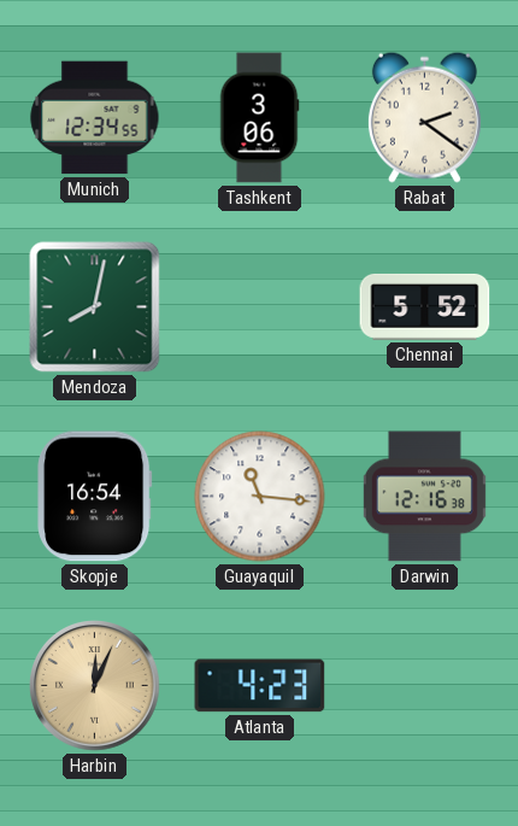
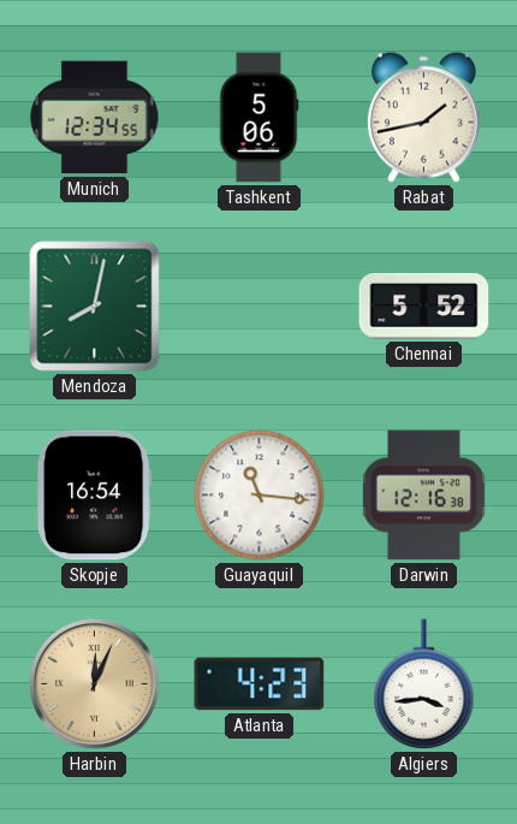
Tashkent: 3:06 -> 5:06
Rabat: 2:21 -> 1:43
Algiers: none -> 3:44
